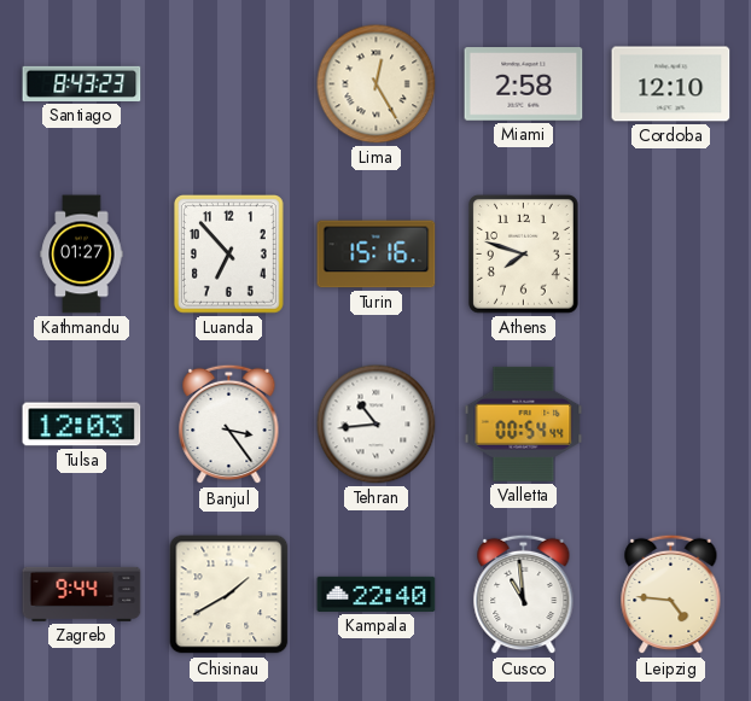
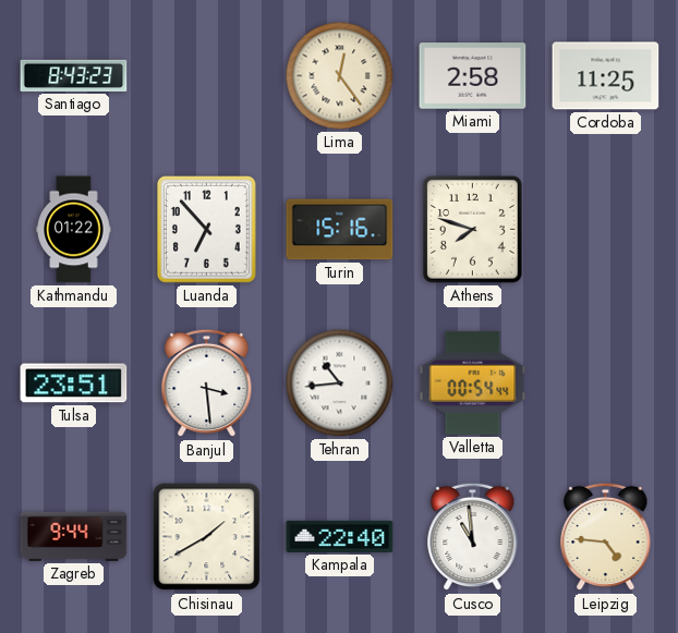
Lima: 12:25 -> 12:24
Cordoba: 12:10 -> 11:25
Kathmandu: 01:27 -> 01:22
Tulsa: 12:03 -> 23:51
Banjul: 3:24 -> 3:29
